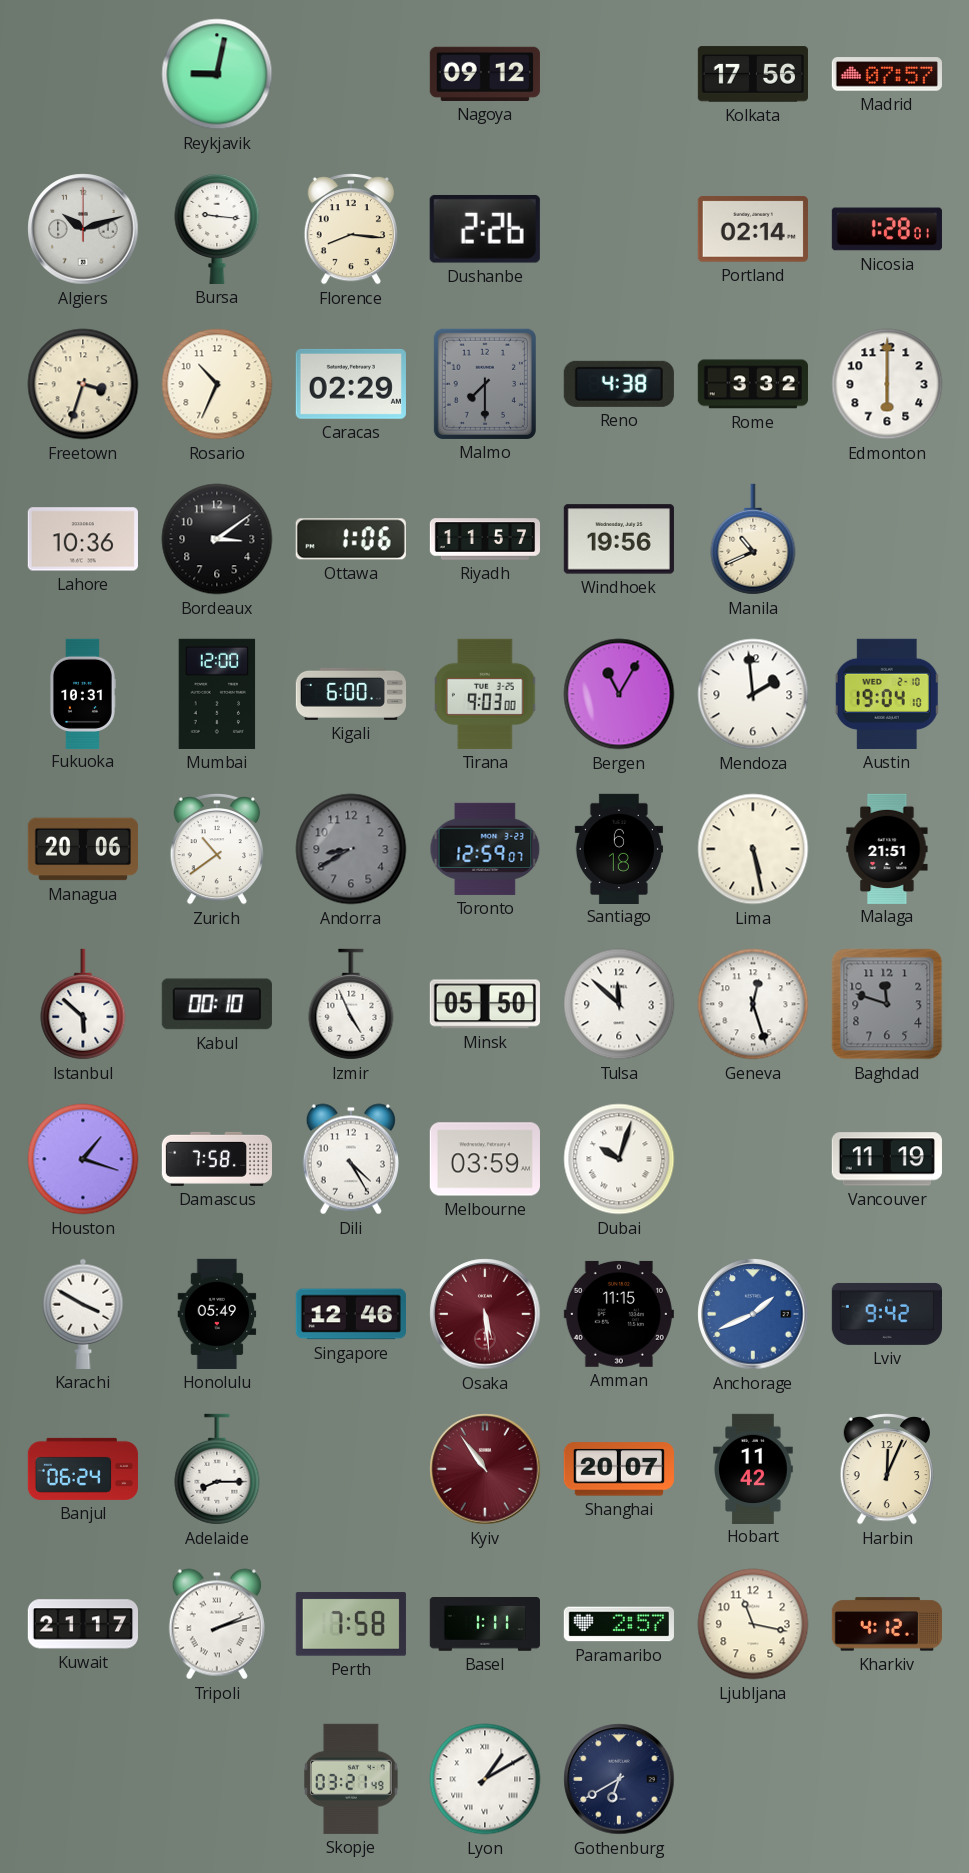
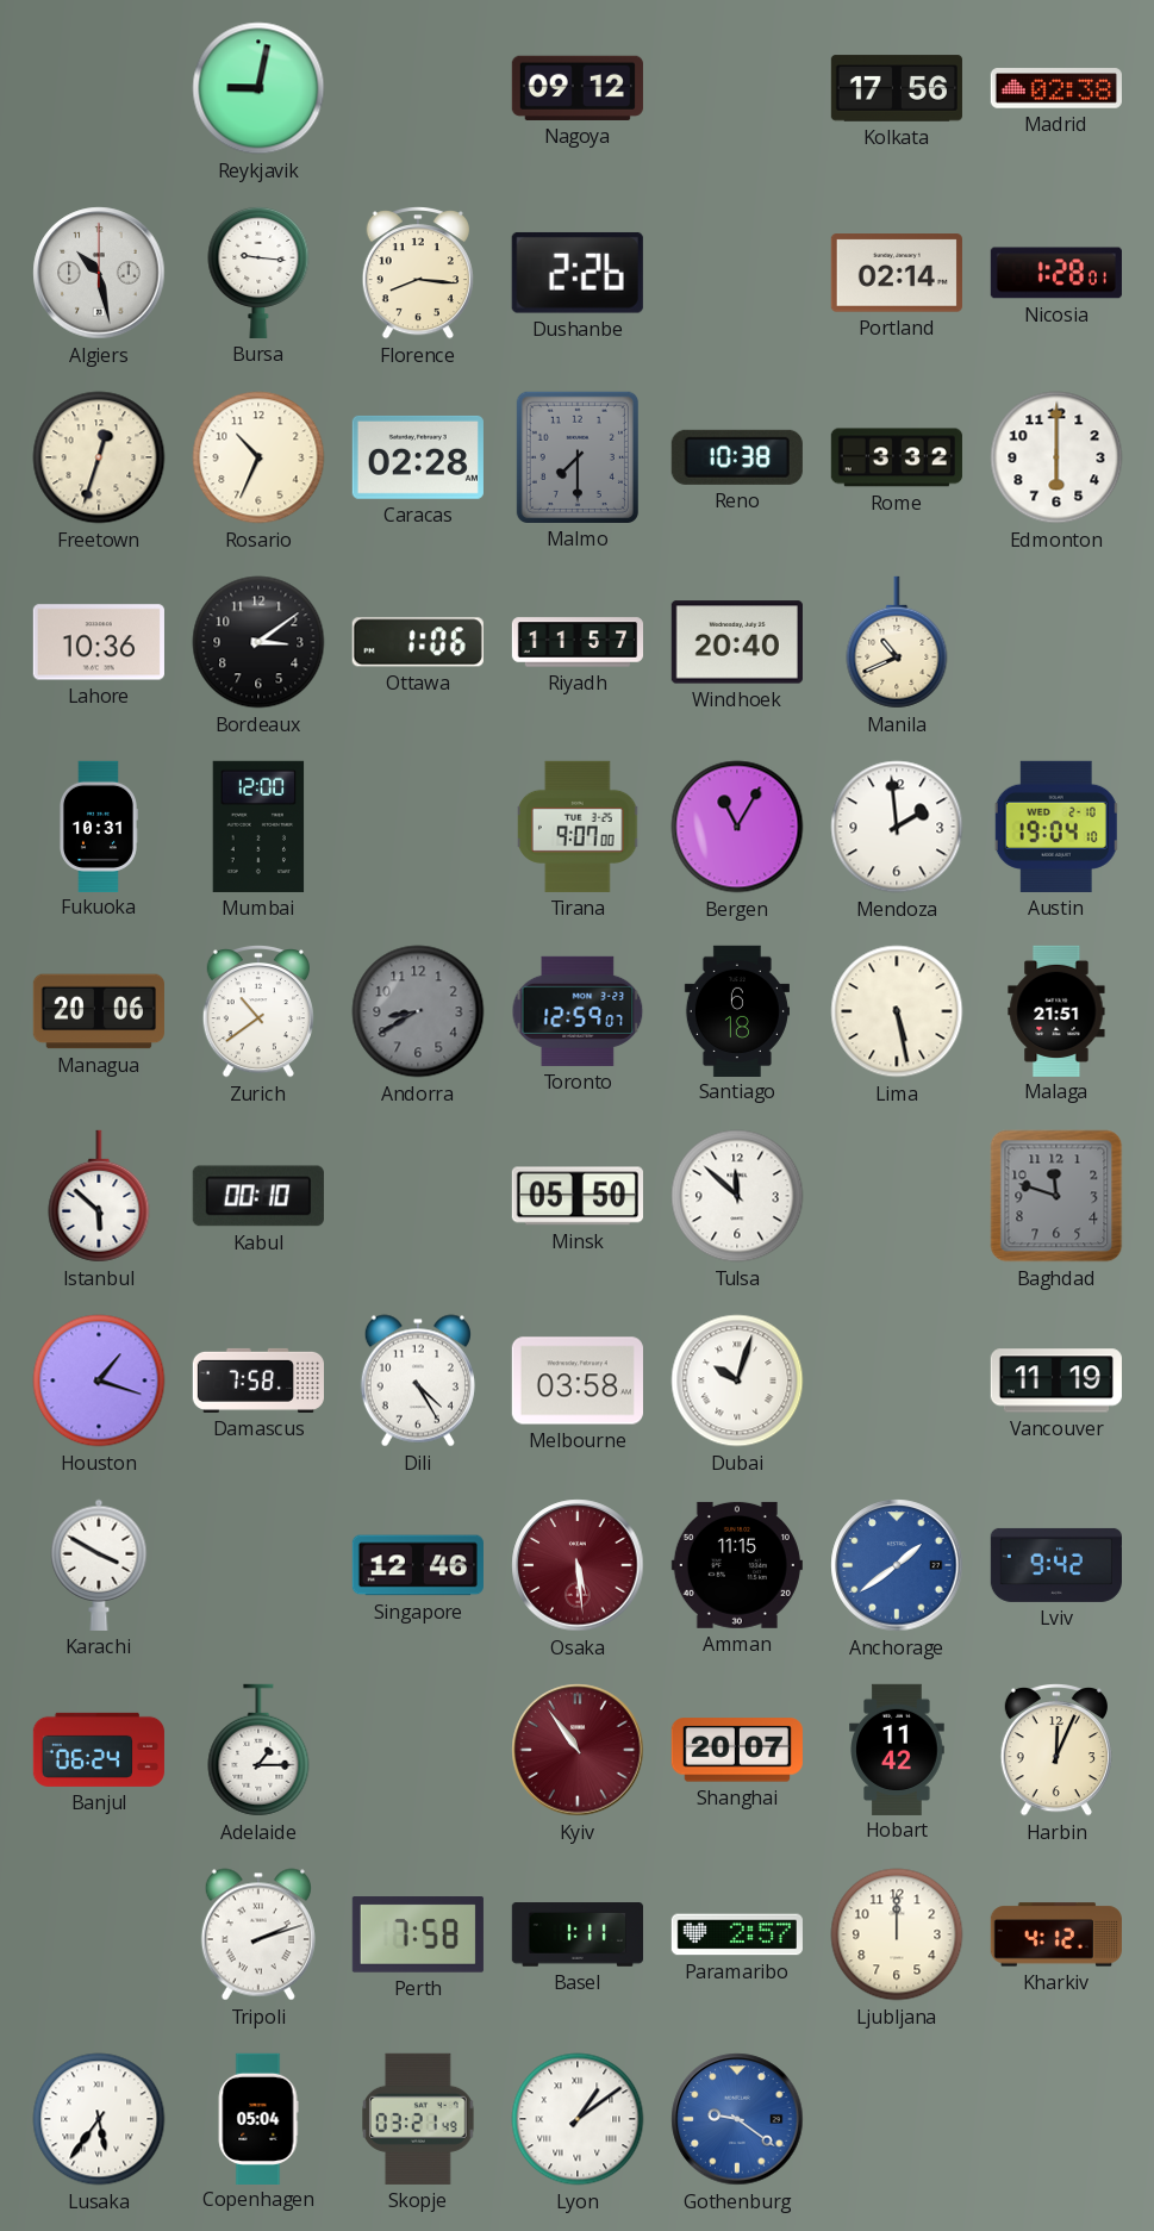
Madrid: 07:57 -> 02:38
Algiers: 10:12 -> 10:28
Freetown: 3:33 -> 12:33
Caracas: 02:29 -> 02:28
Reno: 4:38 -> 10:38
Windhoek: 19:56 -> 20:40
Kigali: 6:00 -> none
Tirana: 9:03 -> 9:07
Izmir: 4:56 -> none
Geneva: 12:27 -> none
Melbourne: 03:59 -> 03:58
Honolulu: 05:49 -> none
Anchorage: 1:41 -> 1:39
Adelaide: 8:15 -> 1:15
Kuwait: 21:17 -> none
Ljubljana: 11:17 -> 12:00
Lusaka: none -> 5:36
Copenhagen: none -> 05:04
Lyon: 1:10 -> 1:09
Gothenburg: 6:40 -> 9:21
Gothenburg dial: navy -> blue
